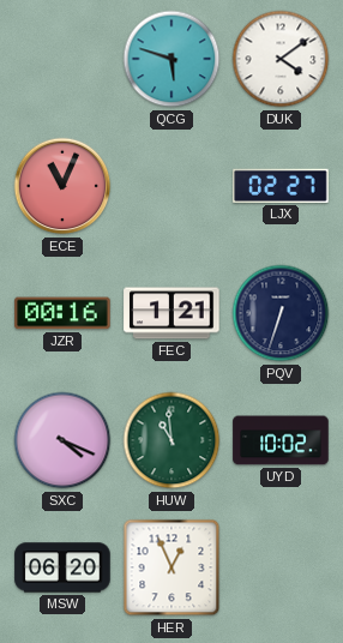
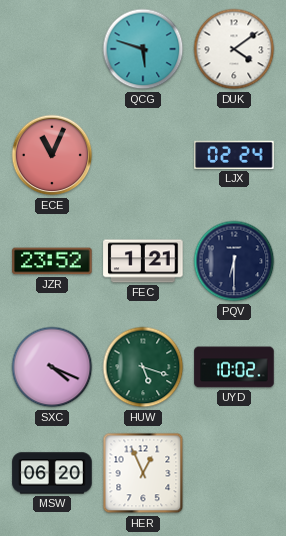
LJX: 02:27 -> 02:24
JZR: 00:16 -> 23:52
PQV: 6:33 -> 6:30
HUW: 10:59 -> 5:18
